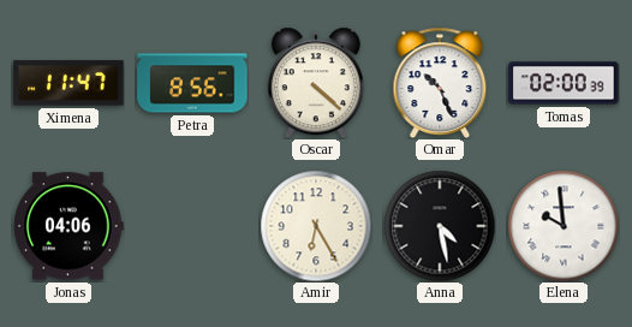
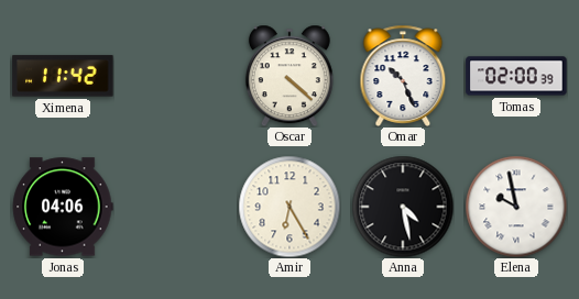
Ximena: 11:47 -> 11:42
Petra: 8:56 -> none
Elena: 9:59 -> 9:58
